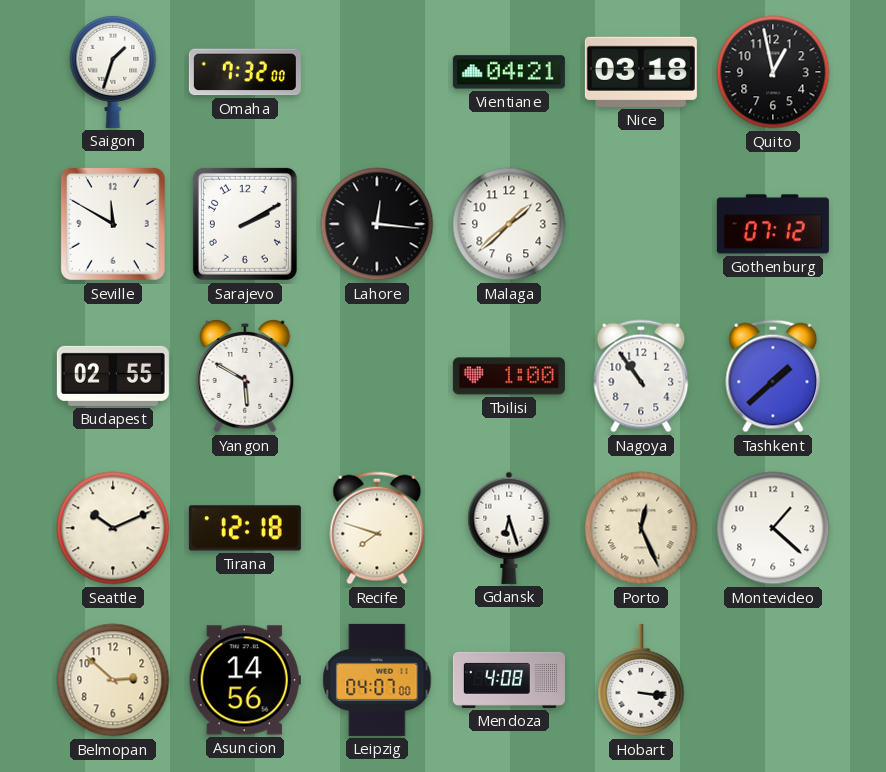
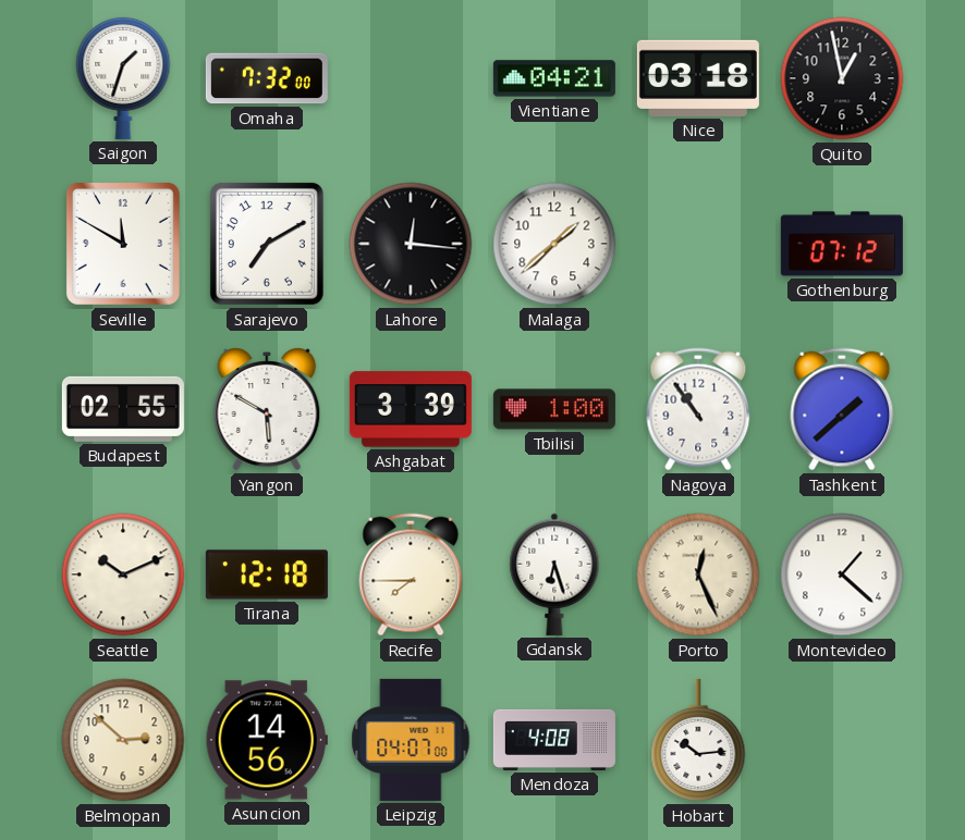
Sarajevo: 2:10 -> 7:10
Ashgabat: none -> 3:39
Recife: 7:48 -> 7:45
Hobart: 3:16 -> 10:14
